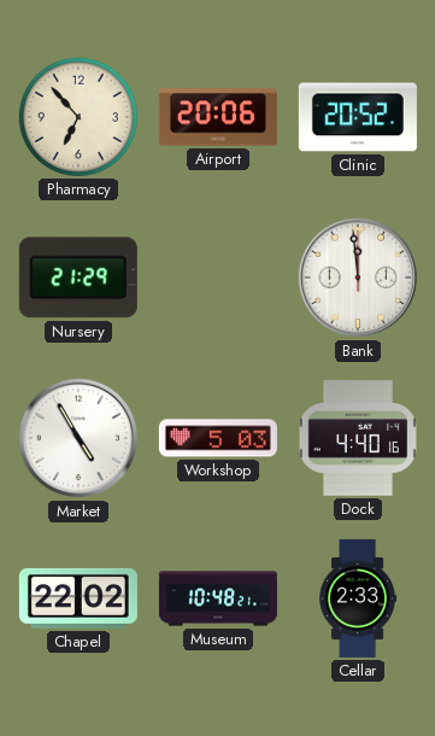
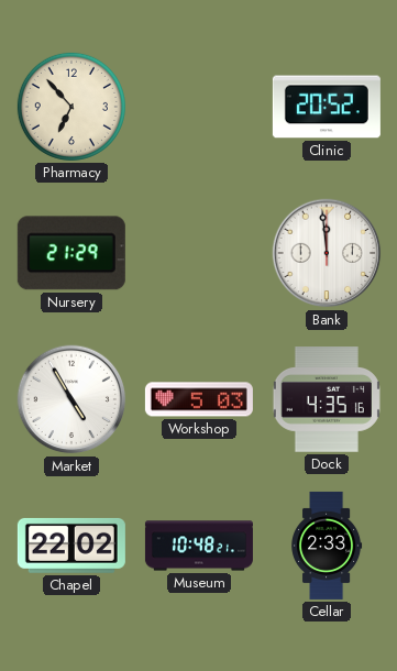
Airport: 20:06 -> none
Dock: 4:40 -> 4:35
